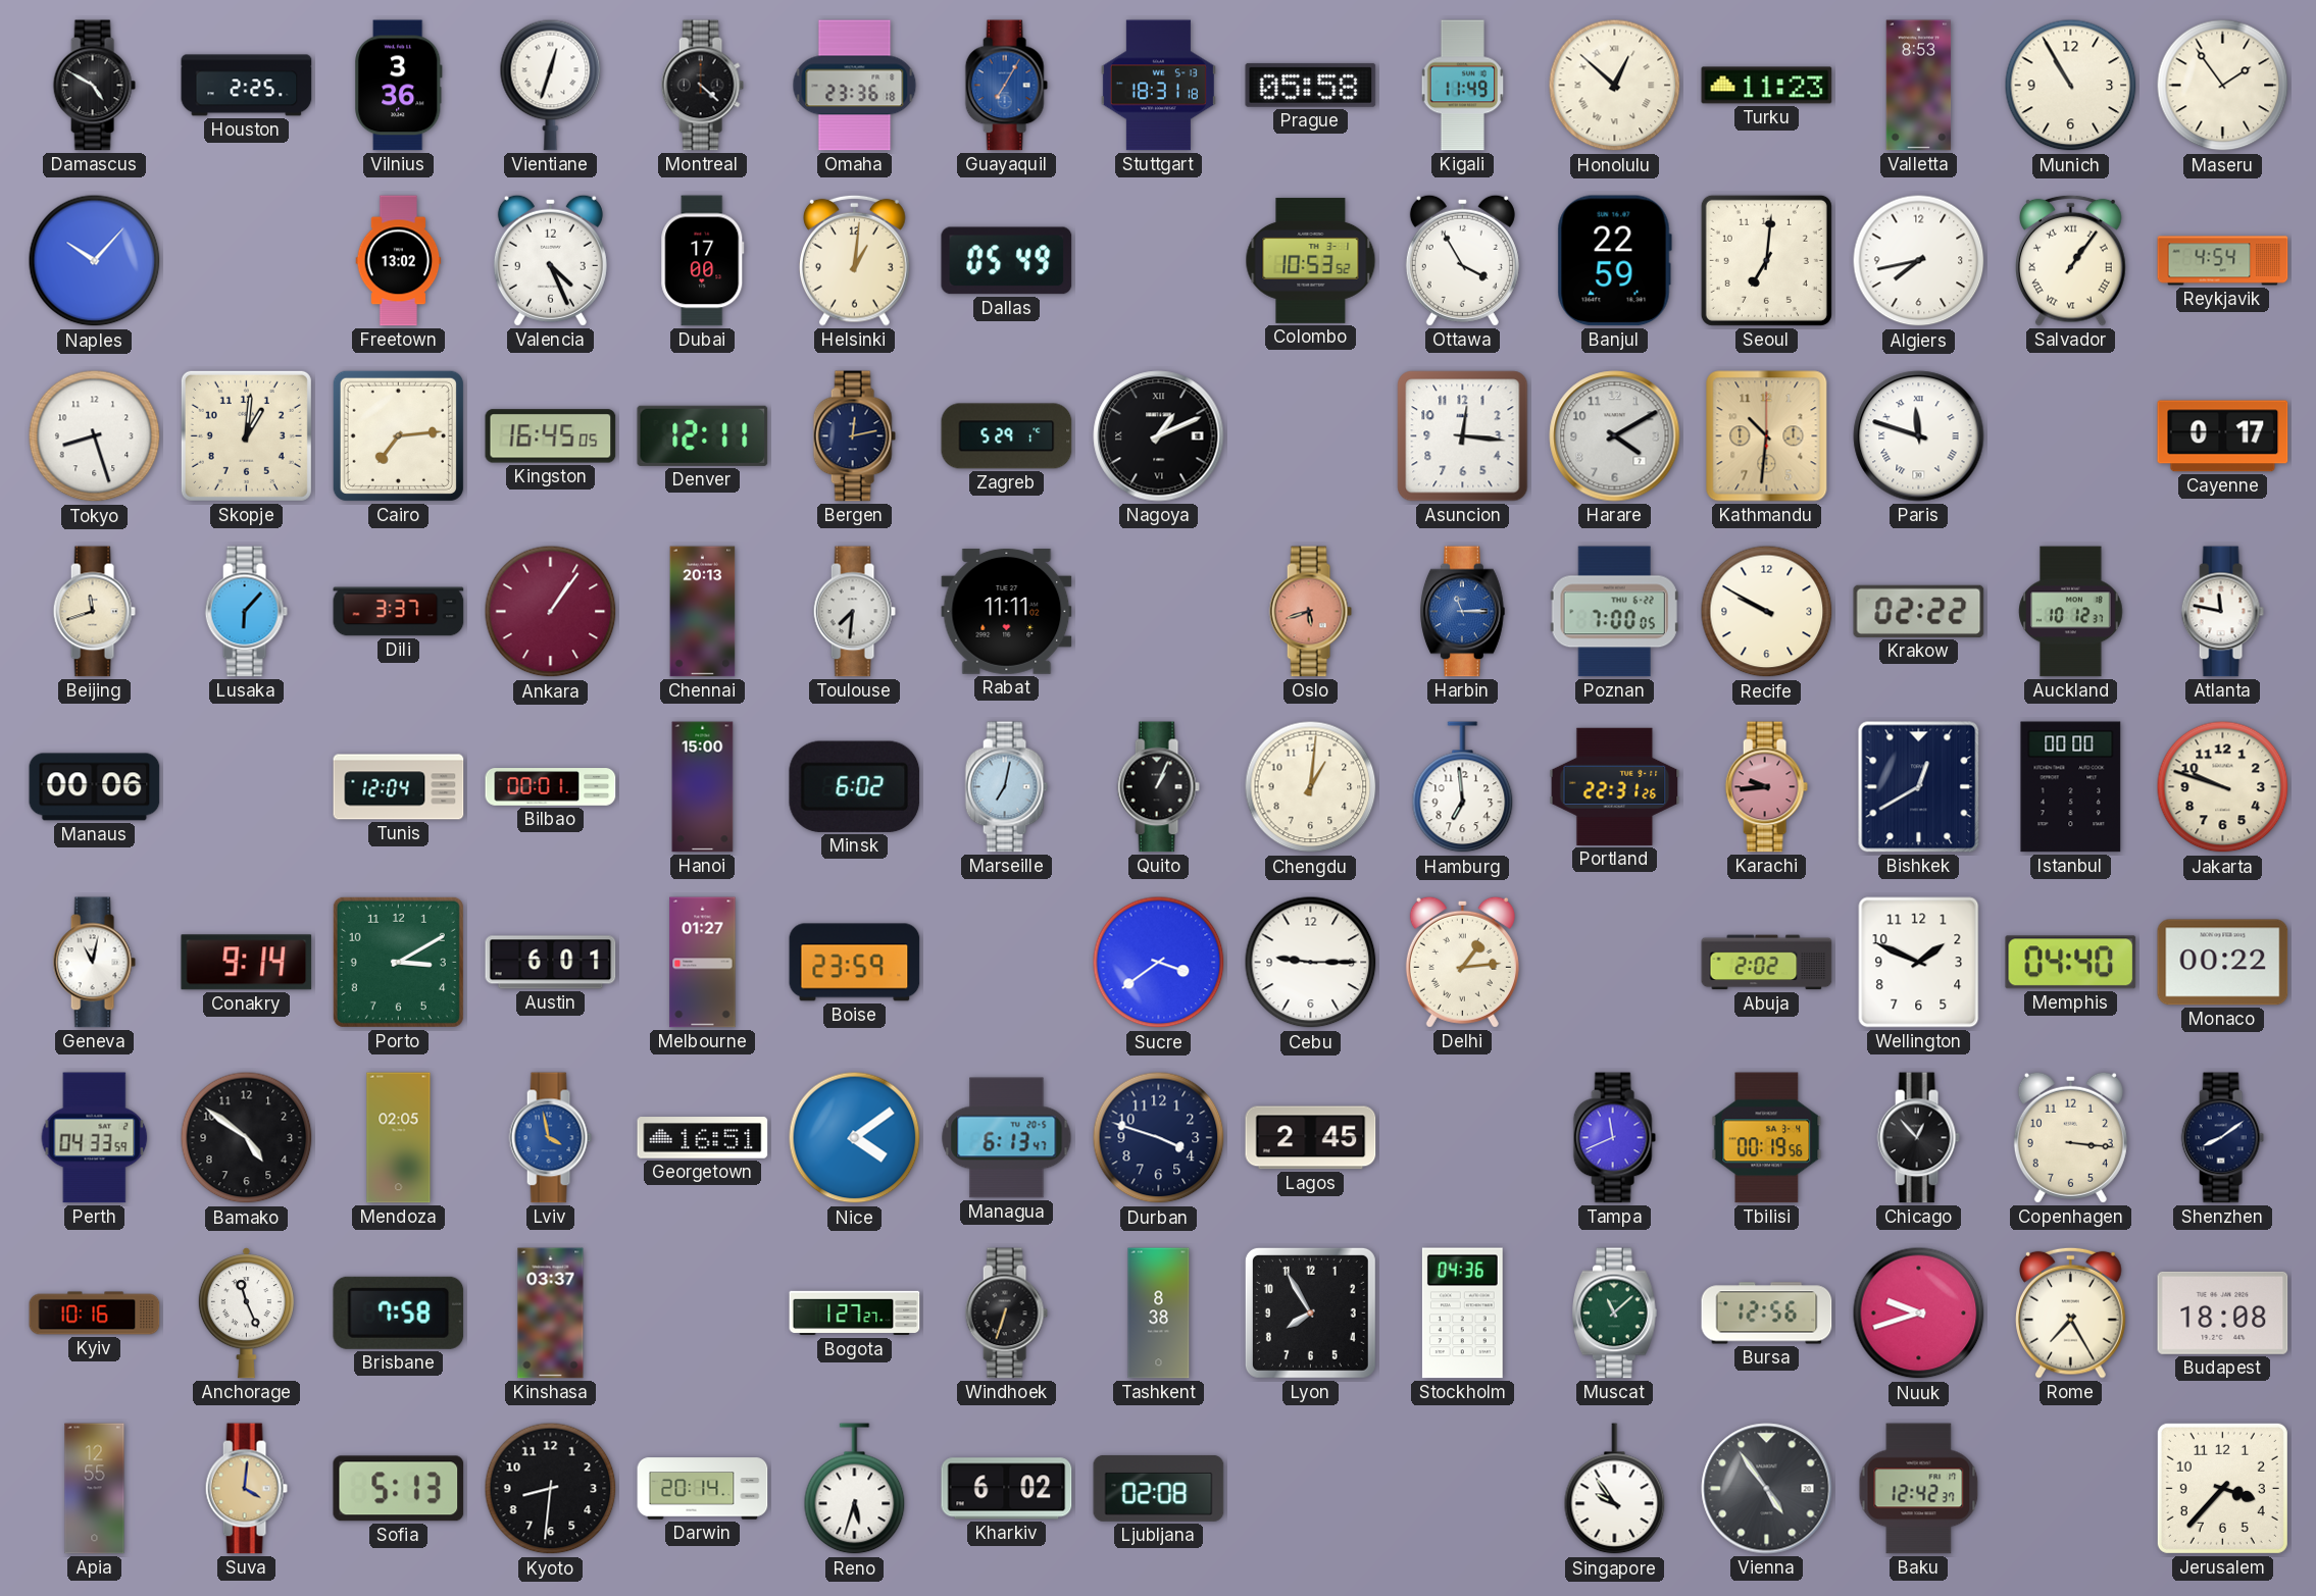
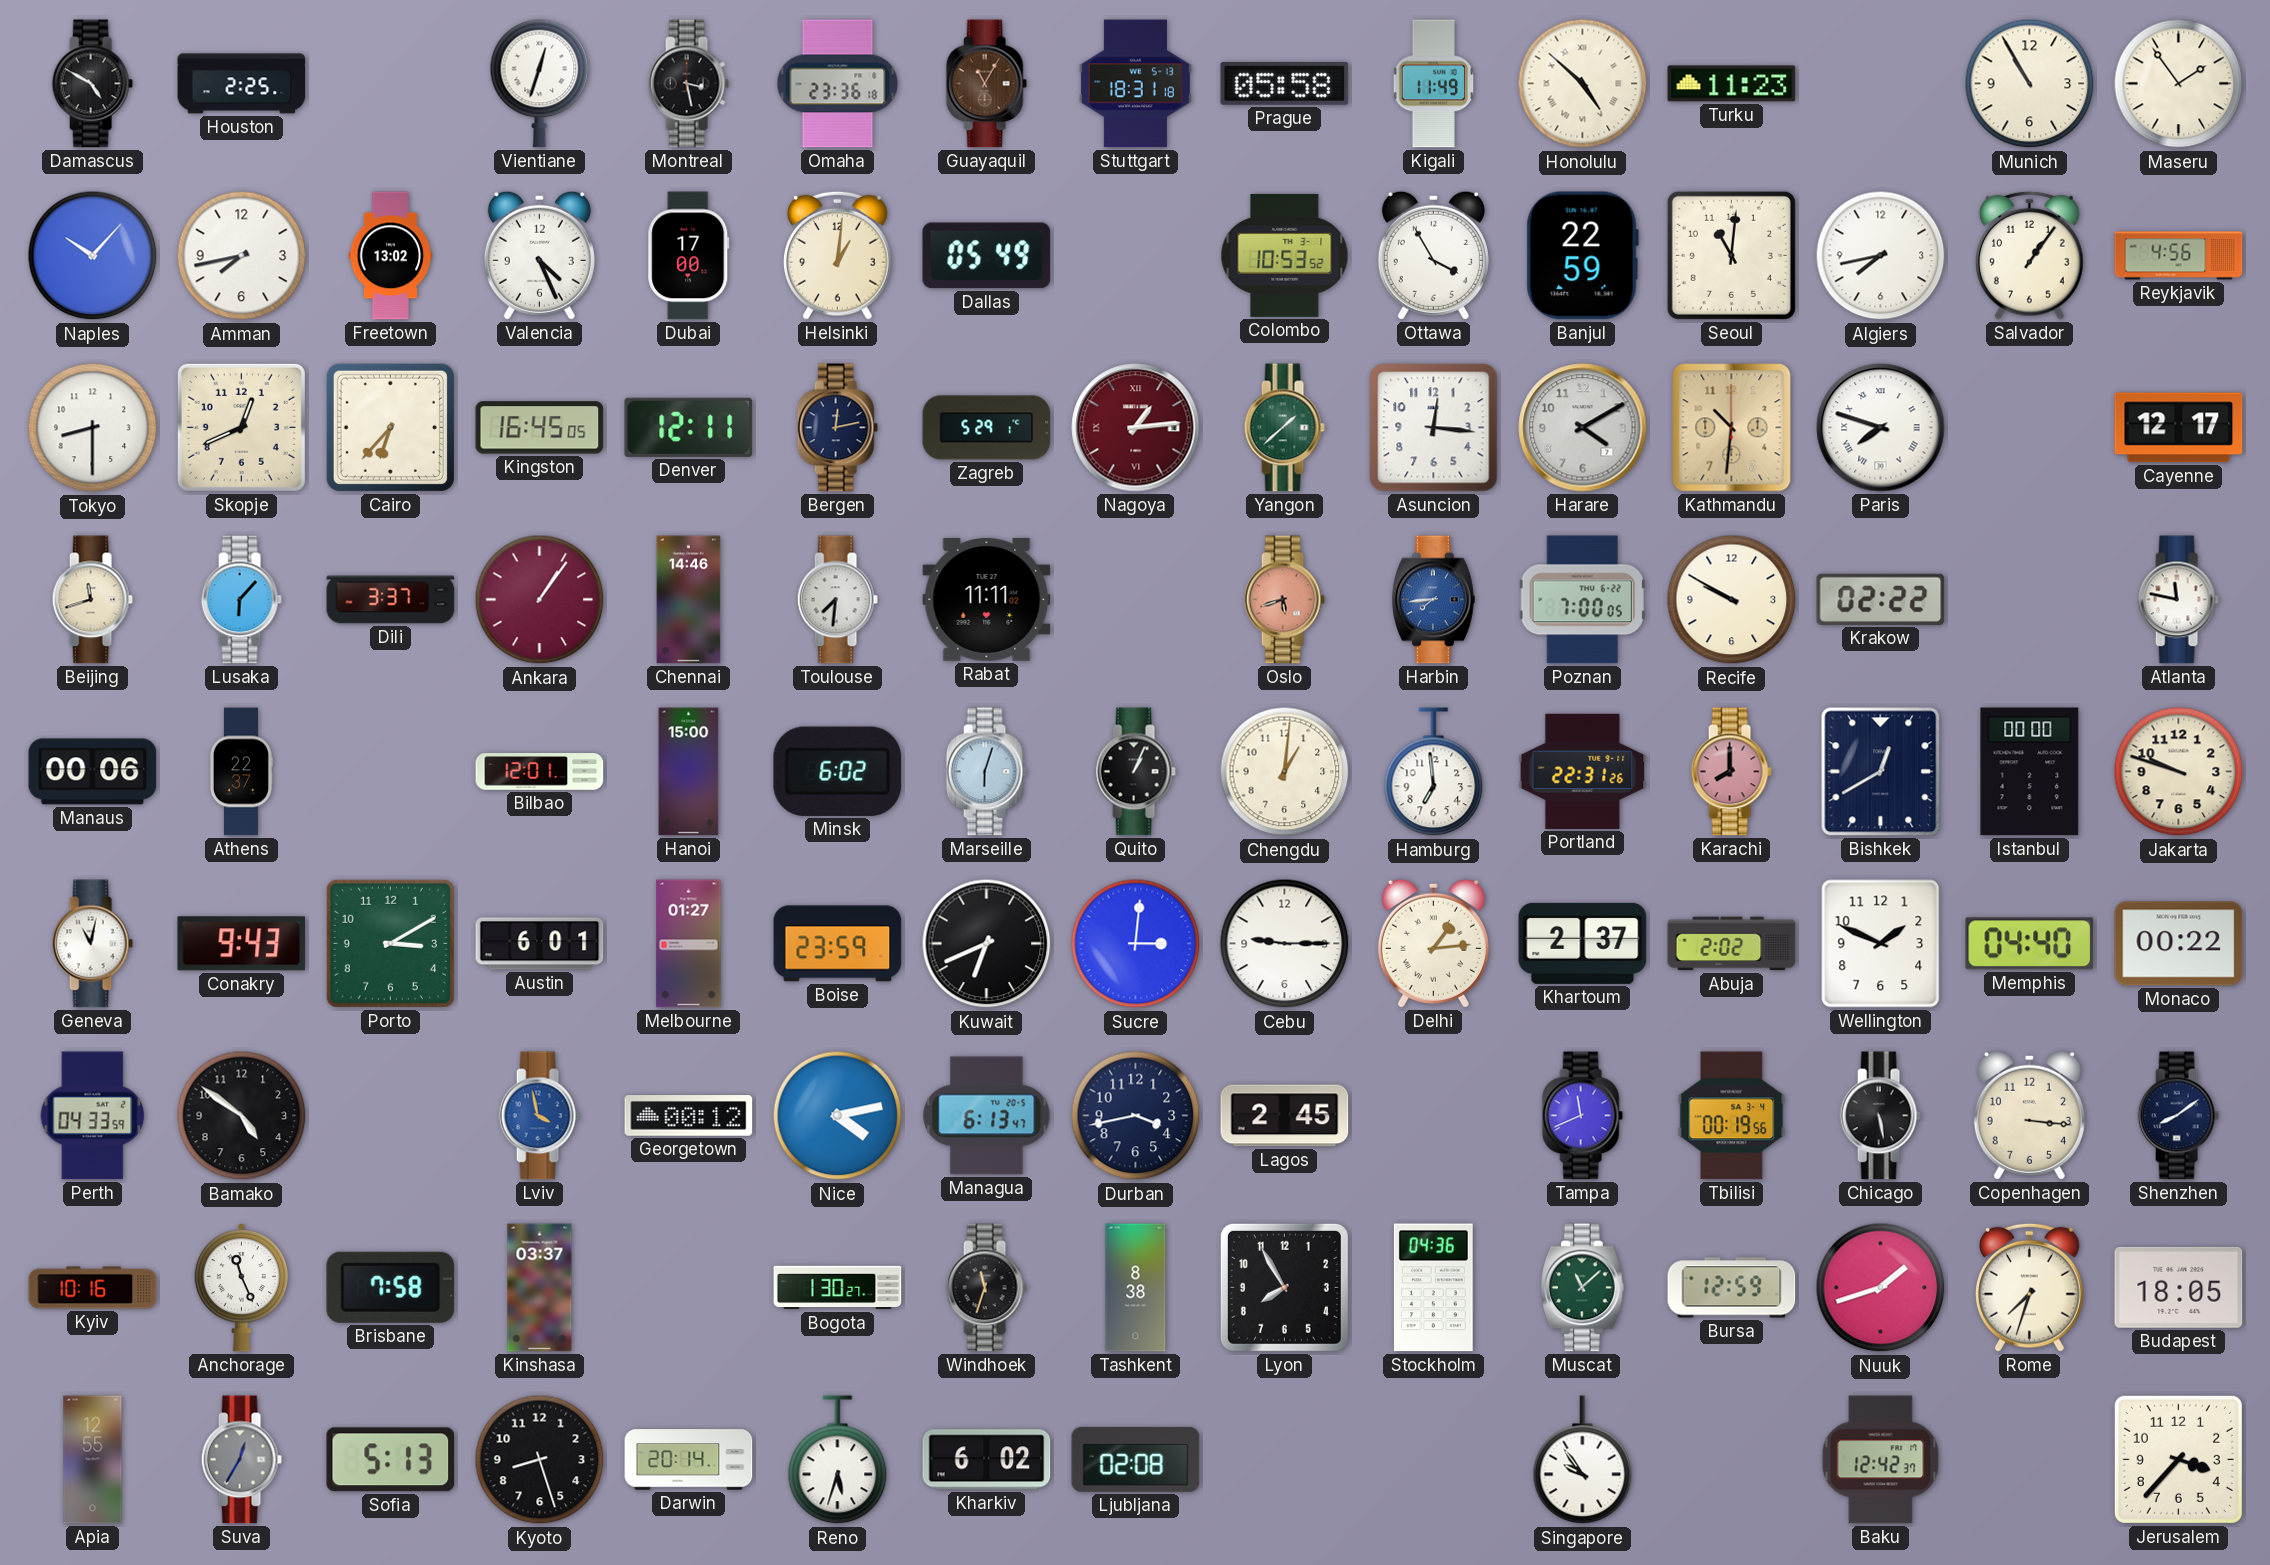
Vilnius: 3:36 -> none
Montreal: 4:22 -> 3:28
Guayaquil: 7:05 -> 11:05
Guayaquil dial: blue -> brown
Honolulu: 12:52 -> 4:52
Valletta: 8:53 -> none
Amman: none -> 7:43
Seoul: 7:01 -> 11:01
Salvador numerals: Roman -> Arabic
Reykjavik: 4:54 -> 4:56
Tokyo: 8:27 -> 8:30
Skopje: 1:01 -> 12:41
Cairo: 7:14 -> 6:37
Nagoya: 1:11 -> 1:14
Nagoya dial: black -> burgundy
Yangon: none -> 1:38
Paris: 11:48 -> 7:48
Cayenne: 0:17 -> 12:17
Chennai: 20:13 -> 14:46
Harbin: 11:15 -> 7:44
Auckland: 10:12 -> none
Athens: none -> 22:37
Tunis: 12:04 -> none
Bilbao: 00:01 -> 12:01
Marseille: 7:02 -> 6:03
Karachi: 9:44 -> 8:00
Conakry: 9:14 -> 9:43
Kuwait: none -> 6:41
Sucre: 3:39 -> 3:01
Khartoum: none -> 2:37
Mendoza: 02:05 -> none
Georgetown: 16:51 -> 00:12
Nice: 4:09 -> 4:13
Durban: 3:48 -> 3:43
Chicago: 12:53 -> 5:28
Bogota: 1:27 -> 1:30
Windhoek: 6:33 -> 11:33
Bursa: 12:56 -> 12:59
Nuuk: 9:42 -> 1:42
Rome: 7:25 -> 7:33
Budapest: 18:08 -> 18:05
Suva: 4:01 -> 12:35
Suva dial: champagne -> grey
Kyoto: 8:31 -> 8:27
Vienna: 4:54 -> none
